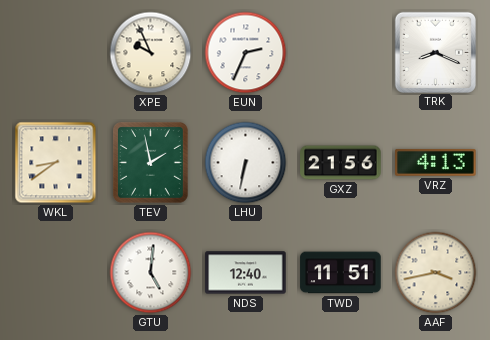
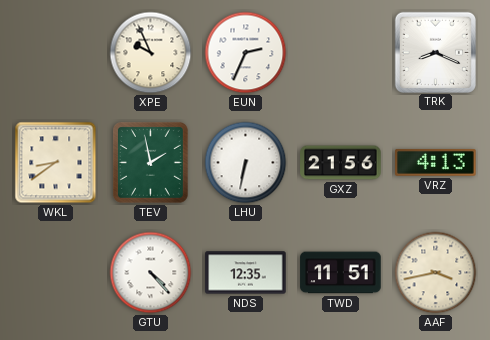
GTU: 5:01 -> 4:23
NDS: 12:40 -> 12:35
